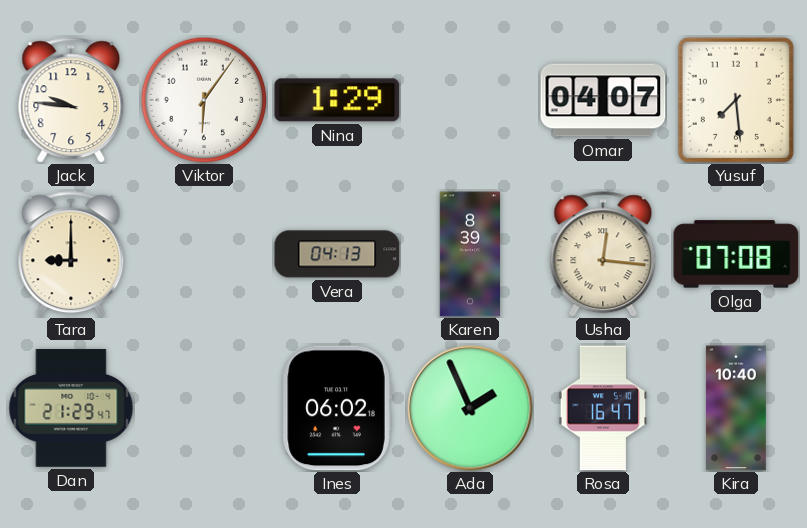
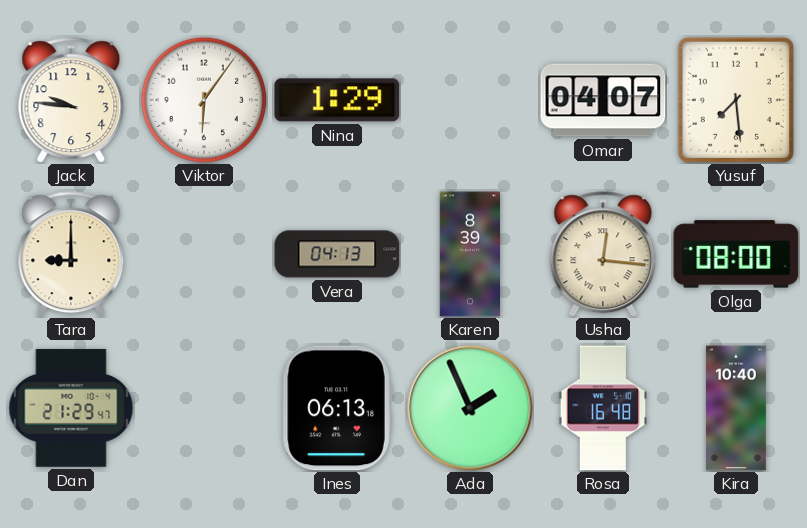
Olga: 07:08 -> 08:00
Ines: 06:02 -> 06:13
Rosa: 16:47 -> 16:48
